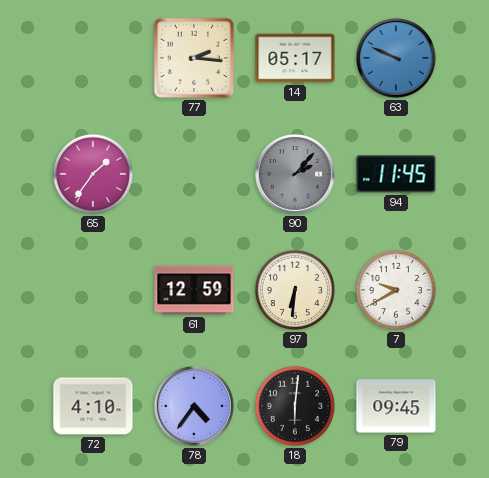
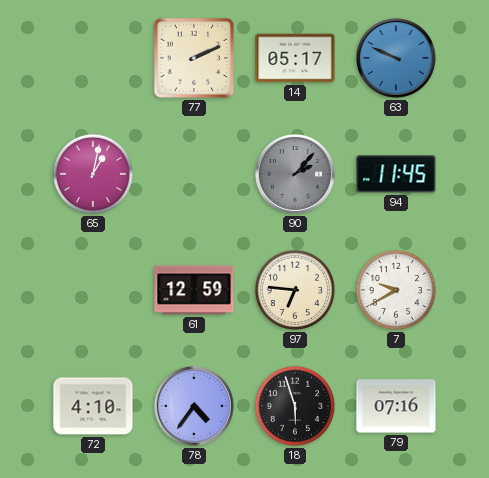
77: 2:16 -> 2:11
65: 1:36 -> 1:02
97: 6:31 -> 6:46
18: 6:01 -> 5:57
79: 09:45 -> 07:16
